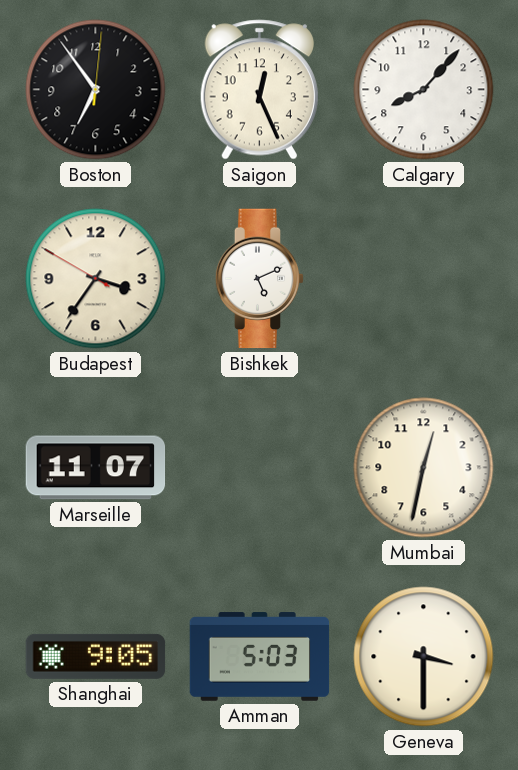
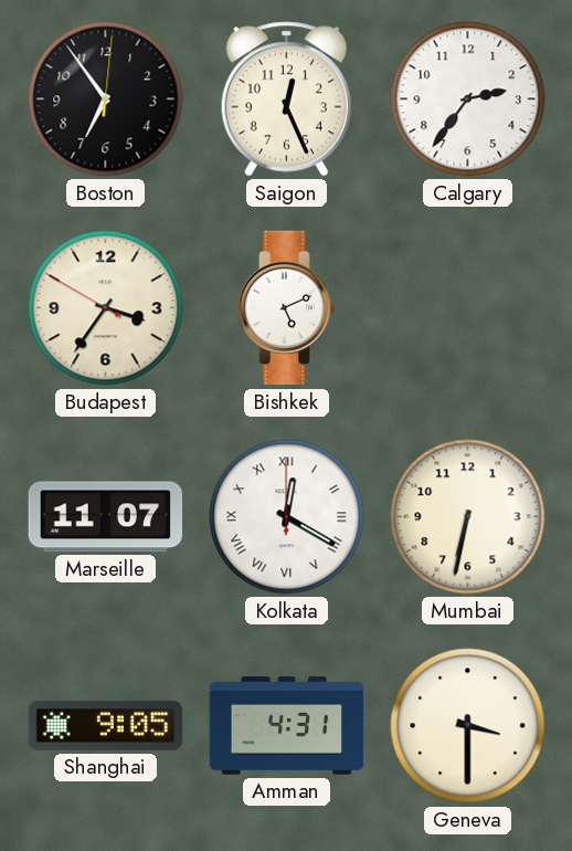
Calgary: 8:07 -> 2:36
Kolkata: none -> 12:20
Mumbai: 12:32 -> 6:32
Amman: 5:03 -> 4:31
